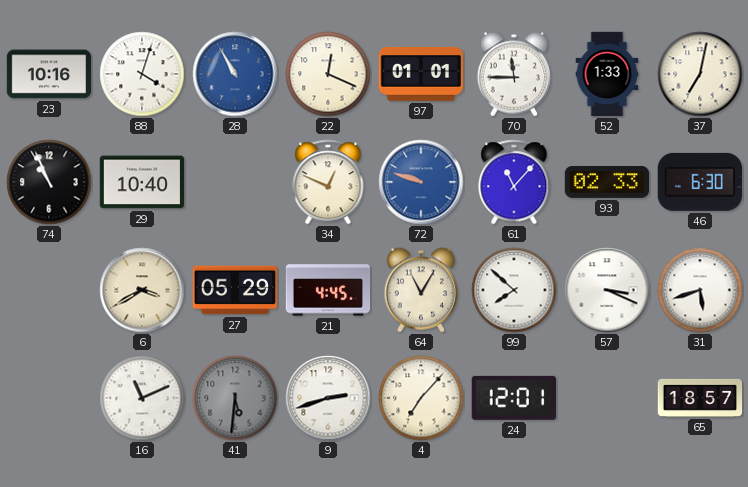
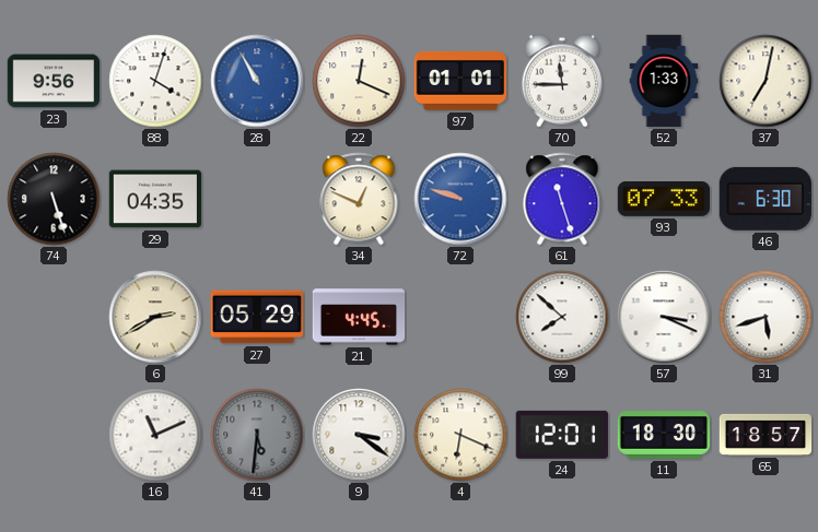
23: 10:16 -> 9:56
74: 10:56 -> 5:27
29: 10:40 -> 04:35
61: 11:07 -> 11:27
93: 02:33 -> 07:33
6: 3:40 -> 2:40
64: 11:05 -> none
9: 2:42 -> 3:21
4: 7:07 -> 6:19
11: none -> 18:30
